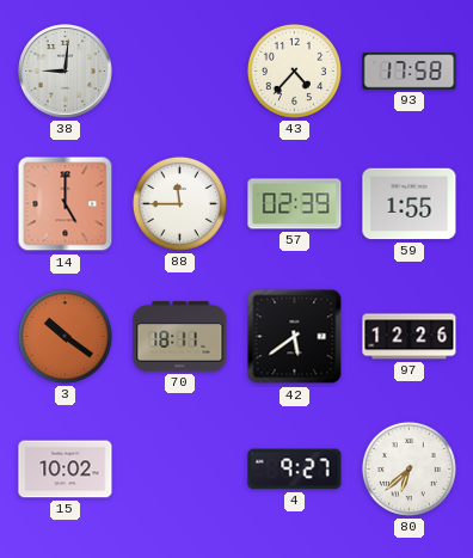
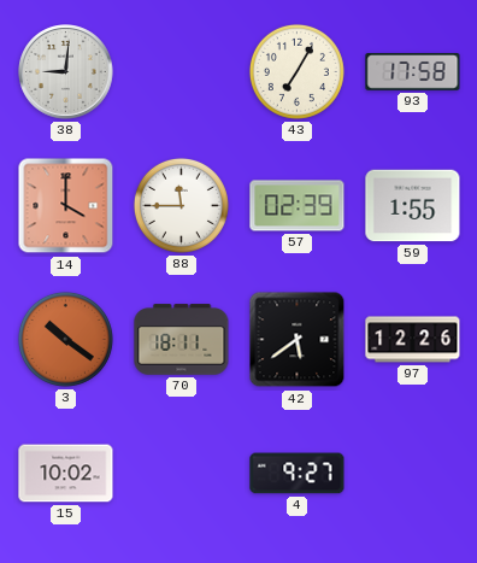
43: 4:37 -> 7:05
14: 5:00 -> 4:00
80: 6:38 -> none
